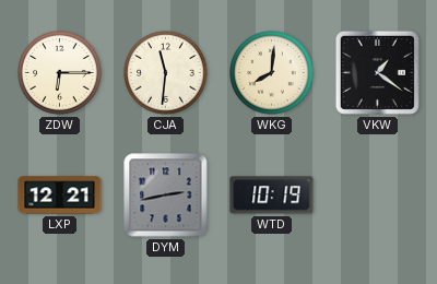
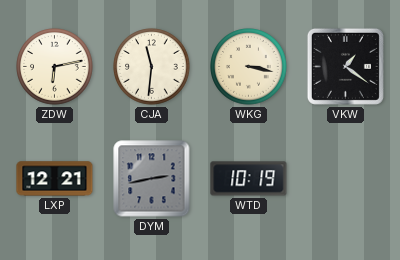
ZDW: 6:15 -> 6:13
WKG: 8:01 -> 3:17
